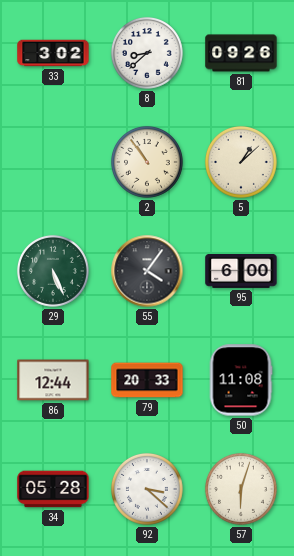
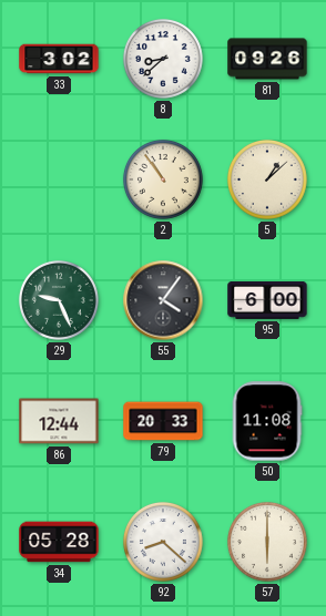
29: 5:26 -> 9:26
92: 3:22 -> 8:22
57: 6:03 -> 6:00
